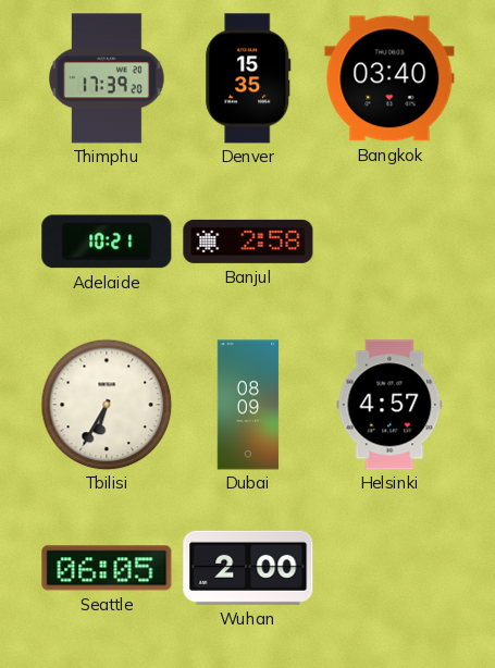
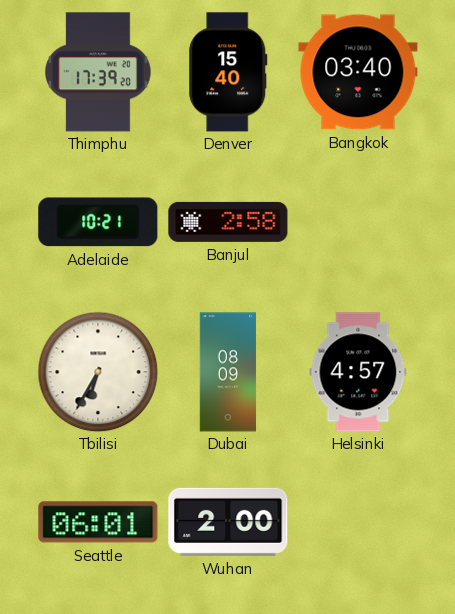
Denver: 15:35 -> 15:40
Seattle: 06:05 -> 06:01
